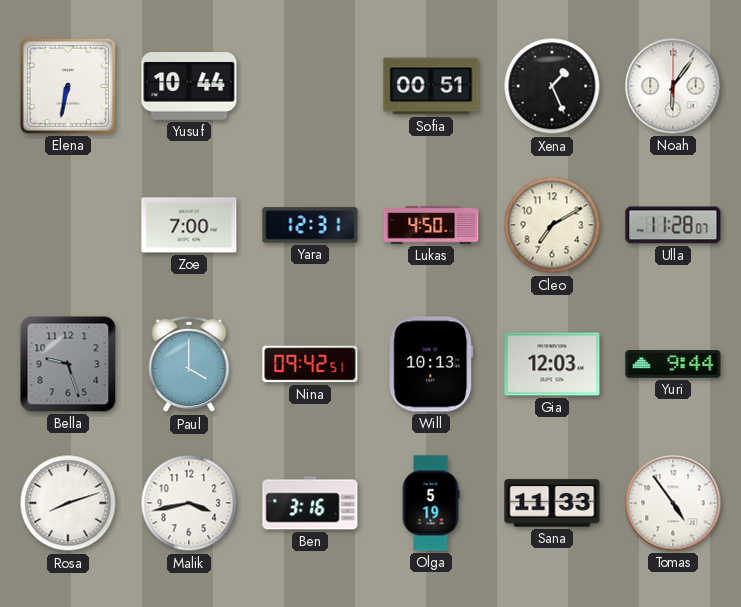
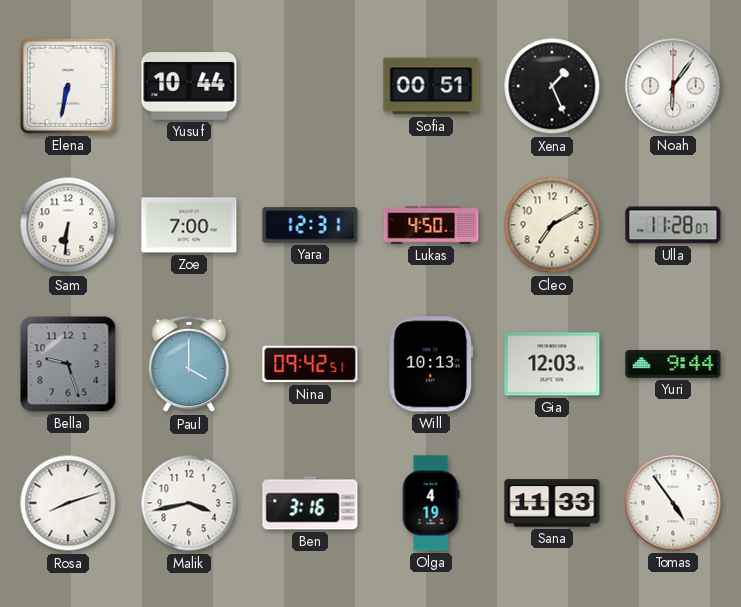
Sam: none -> 6:31
Olga: 5:19 -> 4:19
